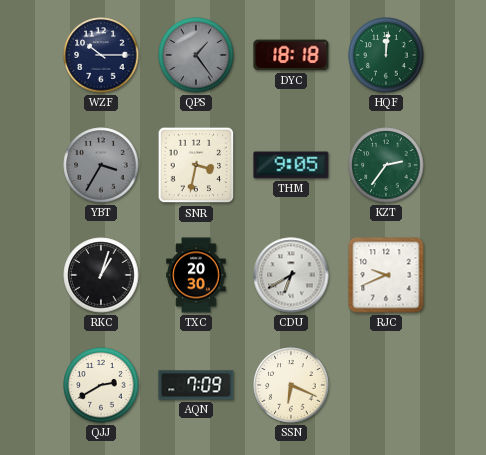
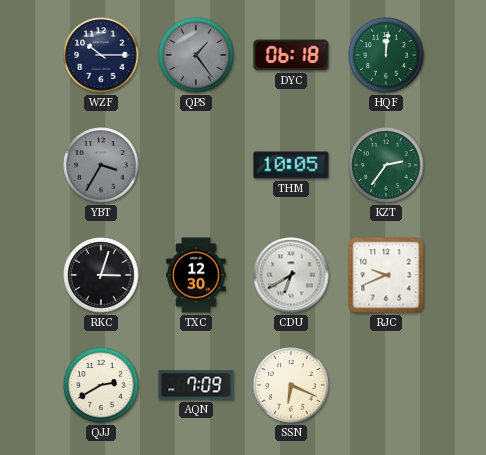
DYC: 18:18 -> 06:18
SNR: 3:32 -> none
THM: 9:05 -> 10:05
RKC: 1:03 -> 3:03
TXC: 20:30 -> 12:30
